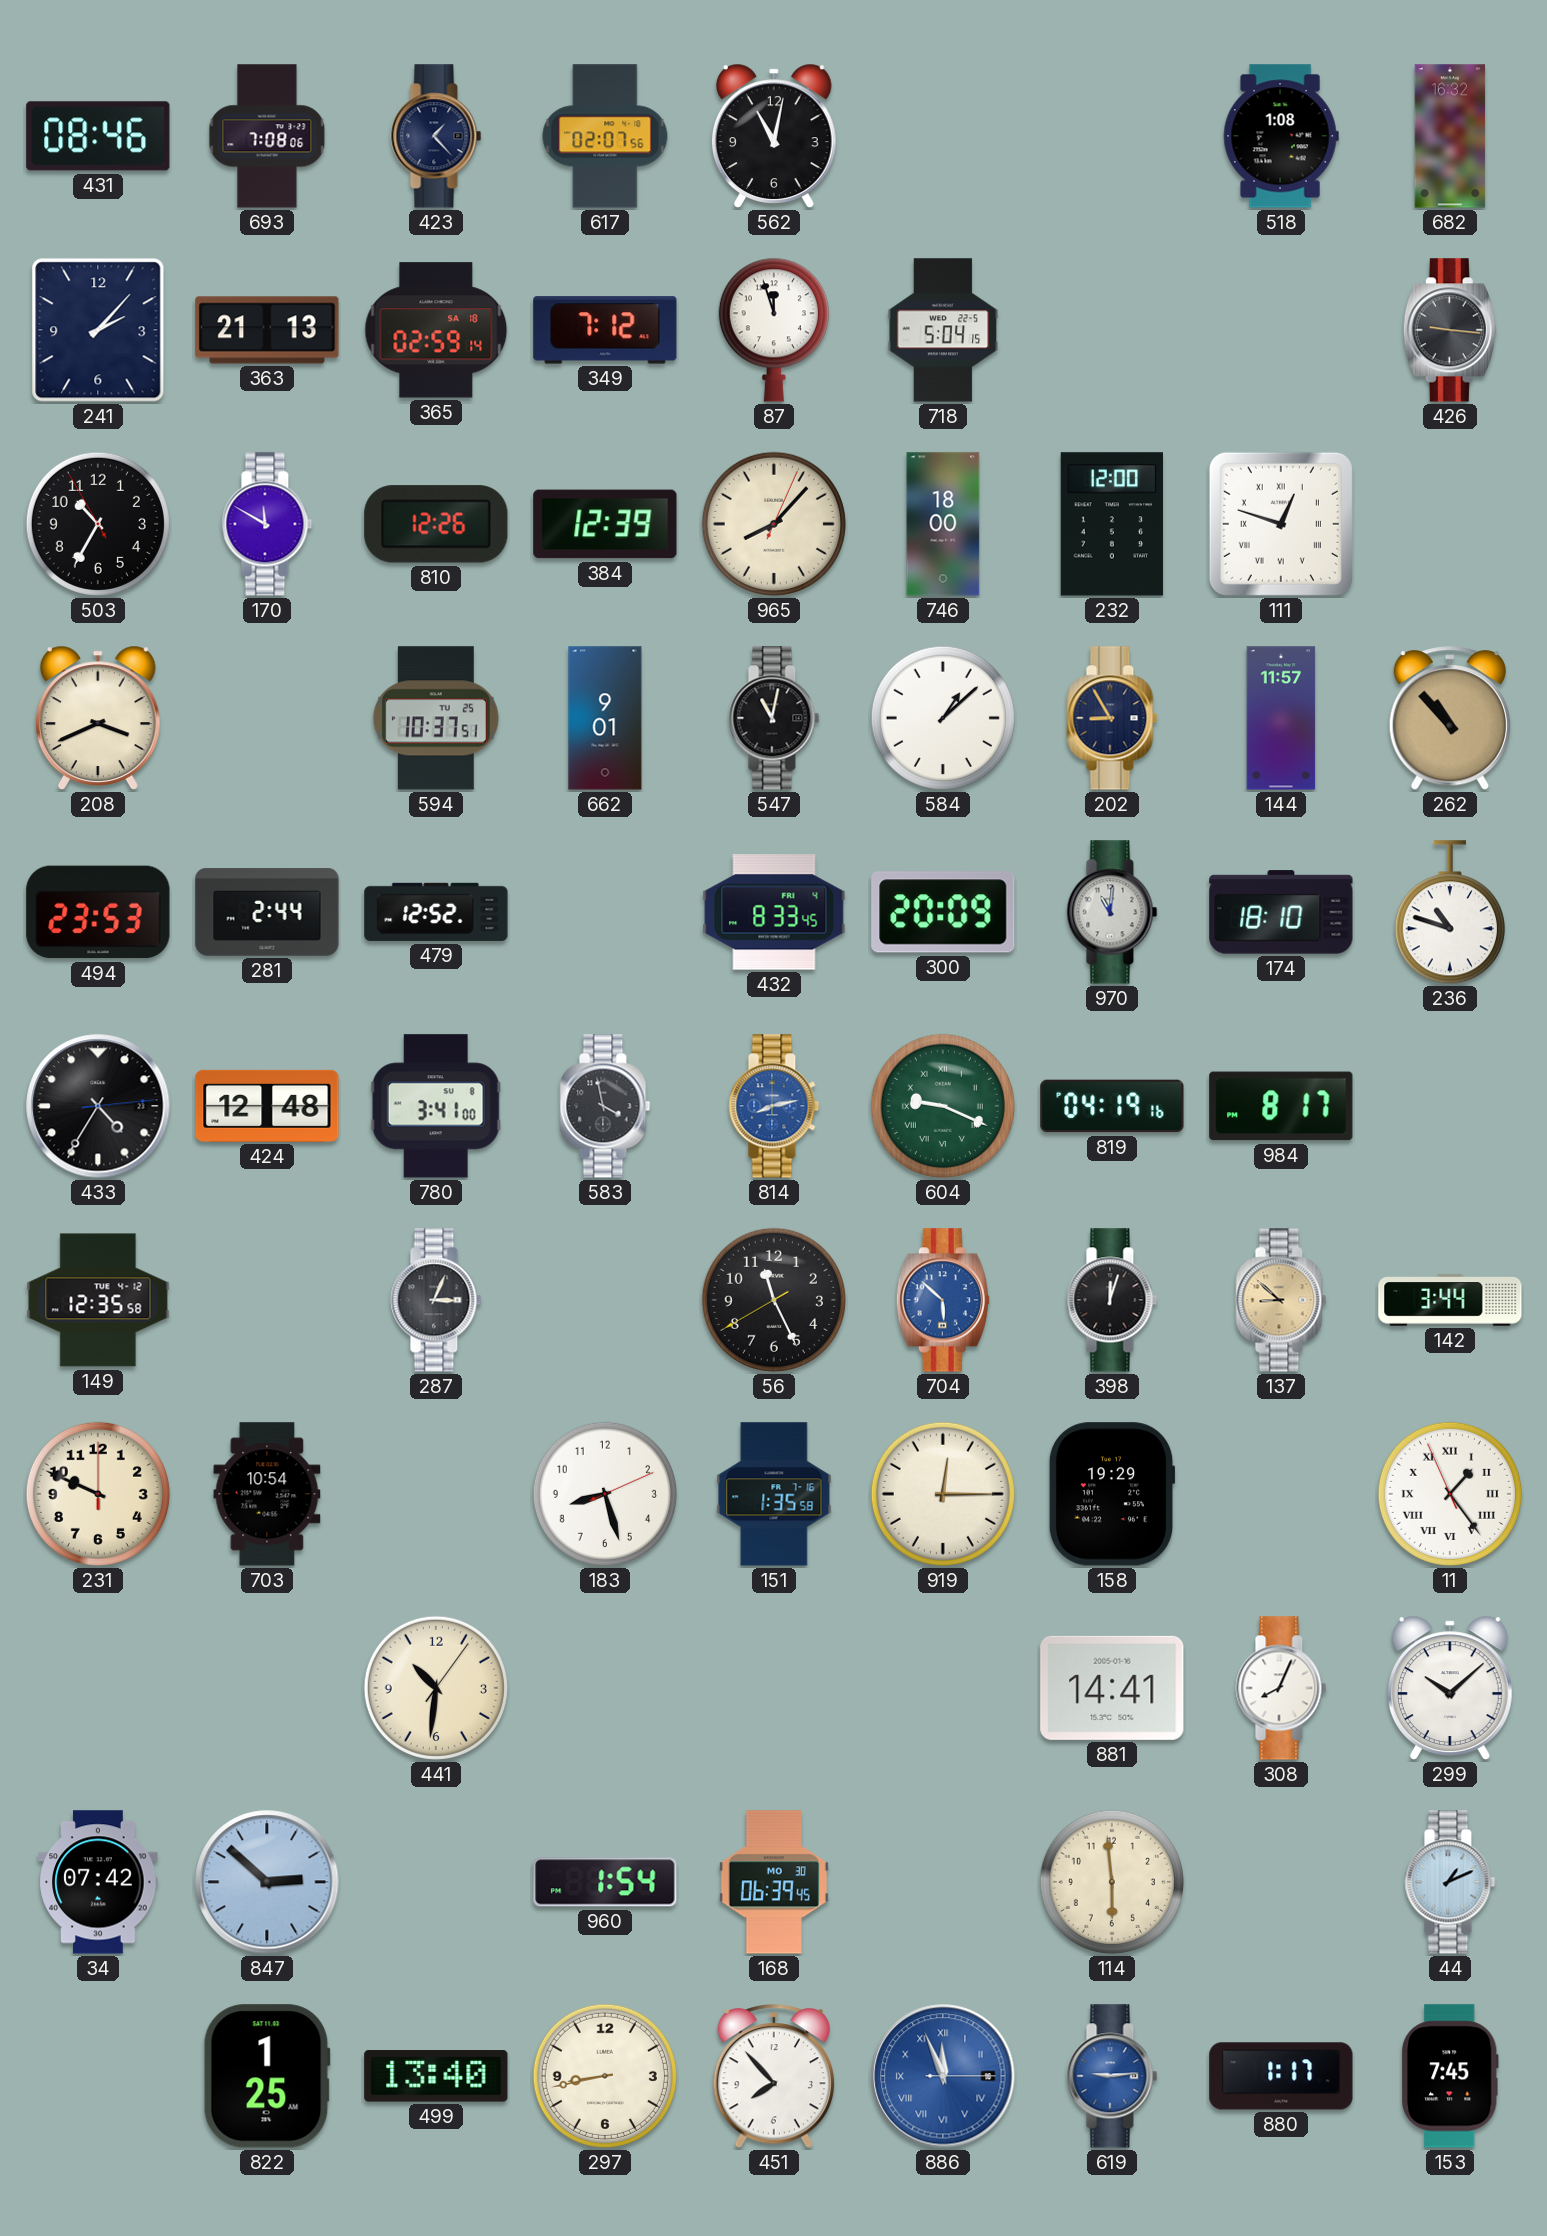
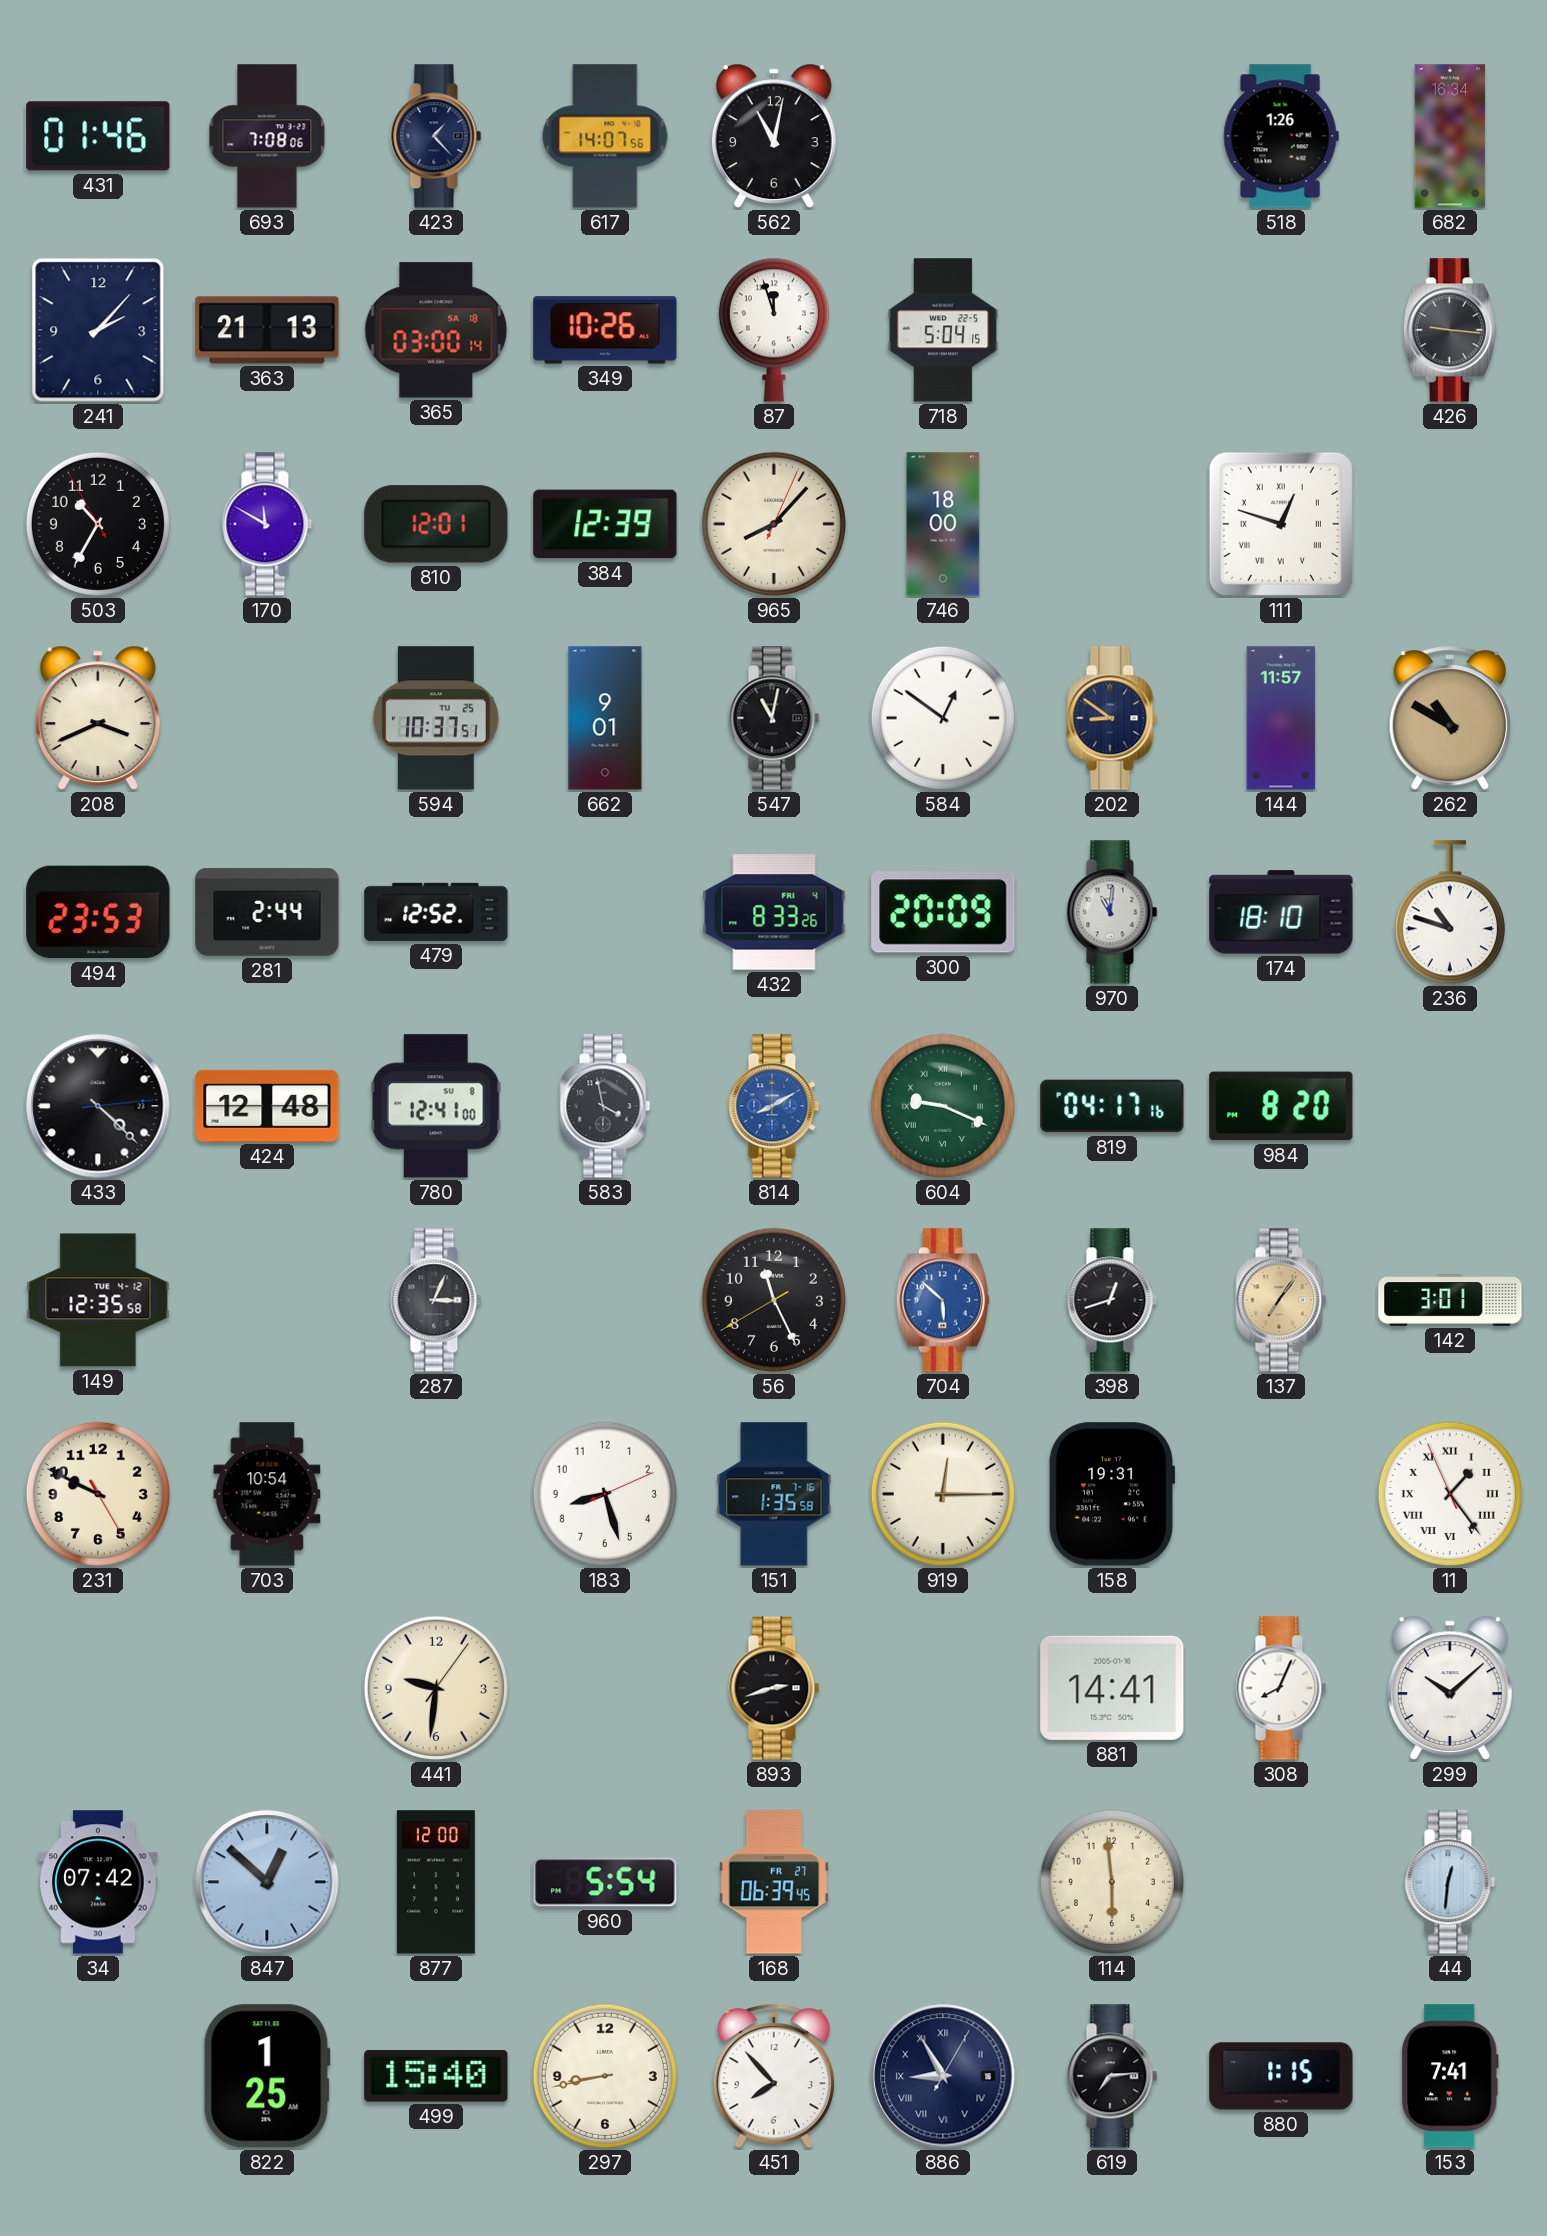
431: 08:46 -> 01:46
617: 02:07 -> 14:07
518: 1:08 -> 1:26
682: 16:32 -> 16:34
365: 02:59 -> 03:00
349: 7:12 -> 10:26
810: 12:26 -> 12:01
232: 12:00 -> none
584: 1:08 -> 12:51
202: 8:55 -> 8:51
262: 10:53 -> 10:50
432: 8:33:45 -> 8:33:26
433: 4:35 -> 4:22
780: 3:41 -> 12:41
814: 8:13 -> 8:10
819: 04:19 -> 04:17
984: 8:17 -> 8:20
398: 12:03 -> 12:42
137: 8:52 -> 7:06
142: 3:44 -> 3:01
231: 9:49:00 -> 9:49:25
158: 19:29 -> 19:31
441: 10:31 -> 9:31
893: none -> 2:42
847: 2:52 -> 12:52
877: none -> 12:00
960: 1:54 -> 5:54
168 date: MO 30 -> FR 27
44: 1:11 -> 12:31
499: 13:40 -> 15:40
886: 11:56 -> 8:55
886 dial: blue -> navy
619: 9:14 -> 7:14
619 dial: blue -> black
880: 1:17 -> 1:15
153: 7:45 -> 7:41
